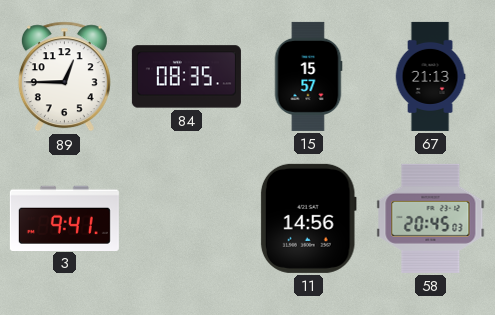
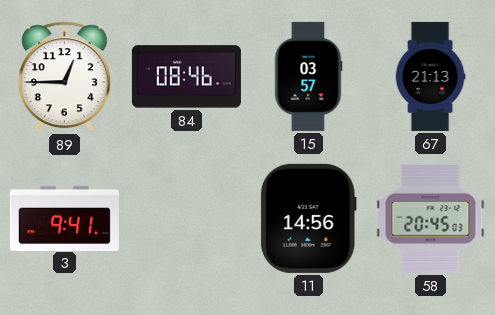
84: 08:35 -> 08:46
15: 15:57 -> 03:57
